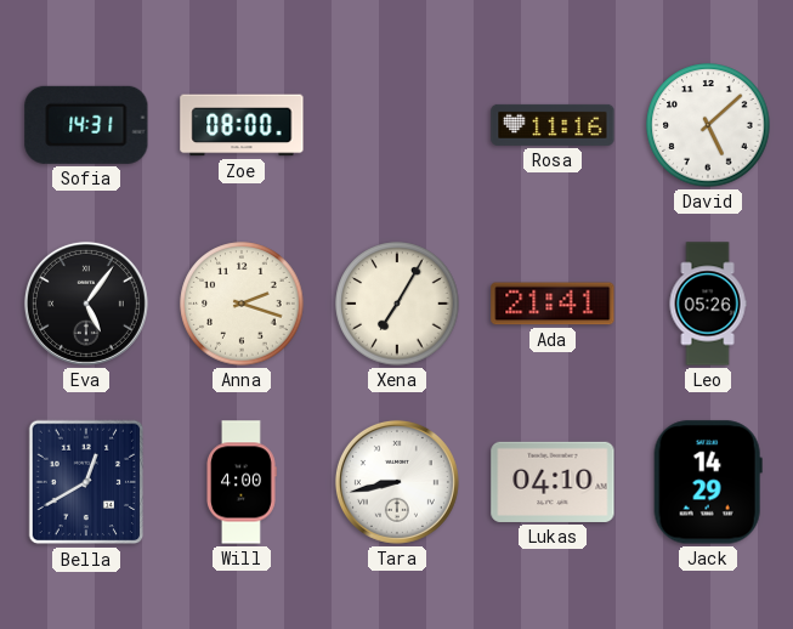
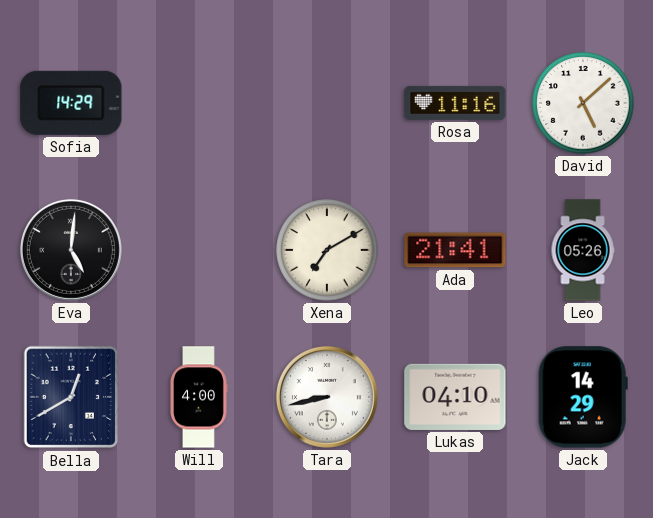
Sofia: 14:31 -> 14:29
Zoe: 08:00 -> none
Eva: 5:06 -> 5:01
Anna: 2:18 -> none
Xena: 7:05 -> 7:10
